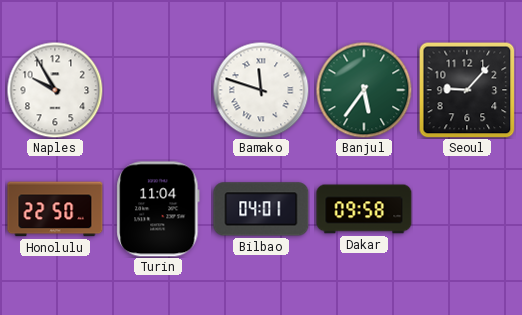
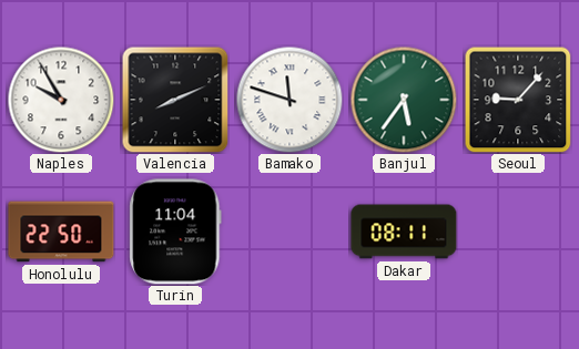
Valencia: none -> 8:11
Bilbao: 04:01 -> none
Dakar: 09:58 -> 08:11
